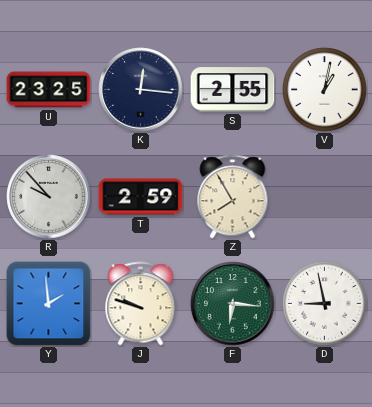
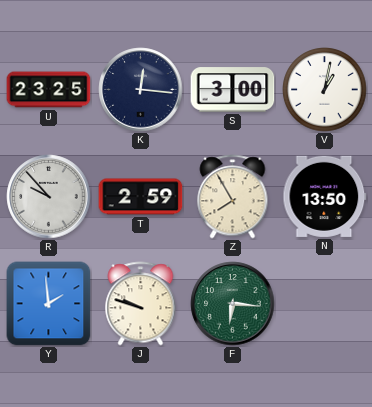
S: 2:55 -> 3:00
N: none -> 13:50
D: 8:58 -> none
